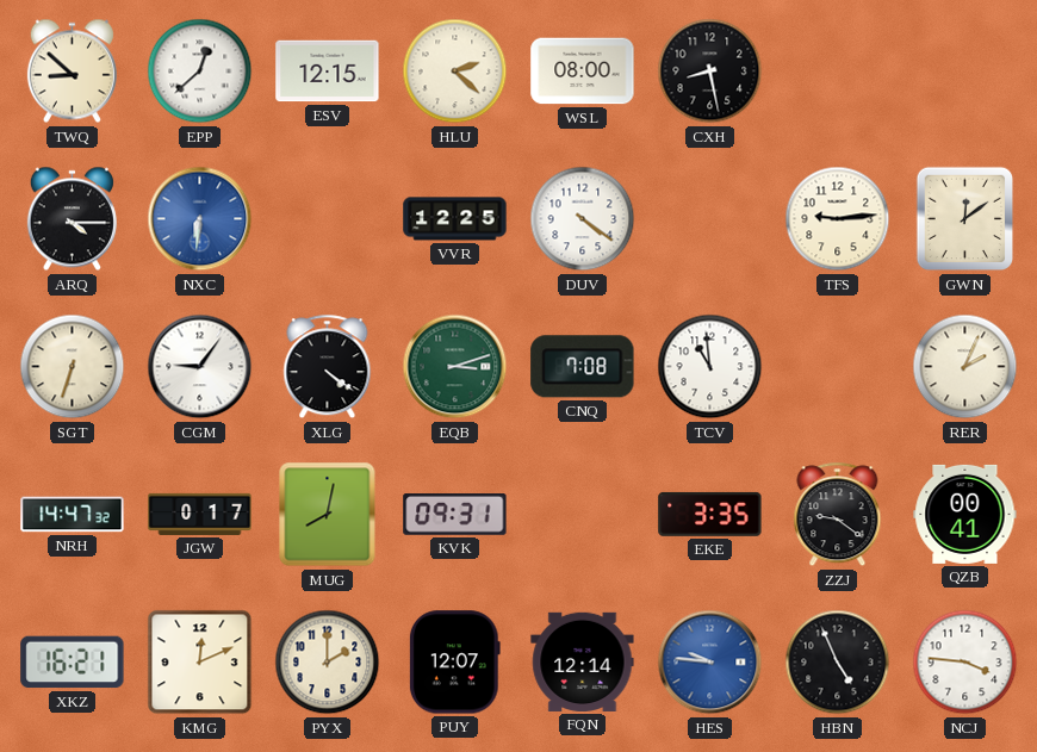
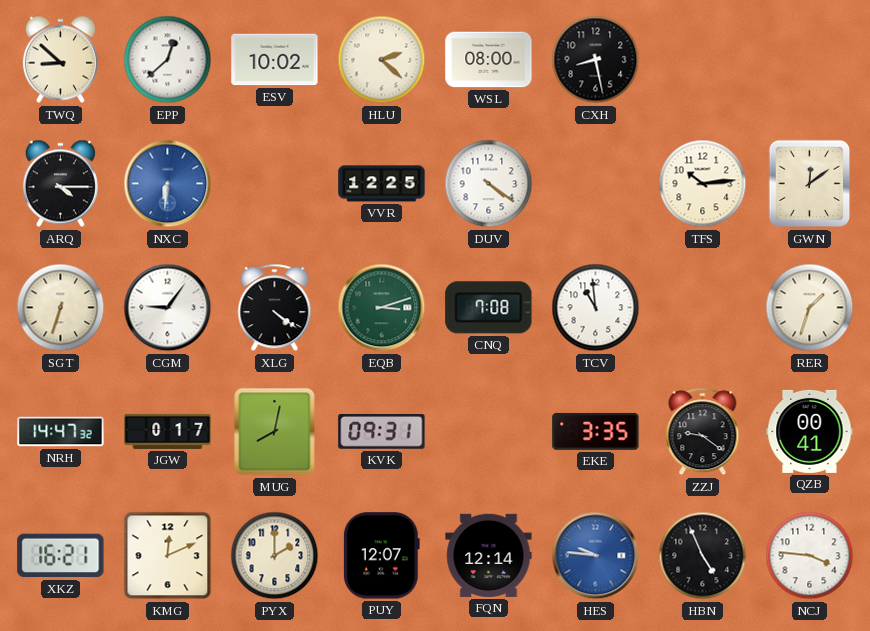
ESV: 12:15 -> 10:02
TFS: 9:14 -> 10:14
RER: 2:04 -> 1:33
